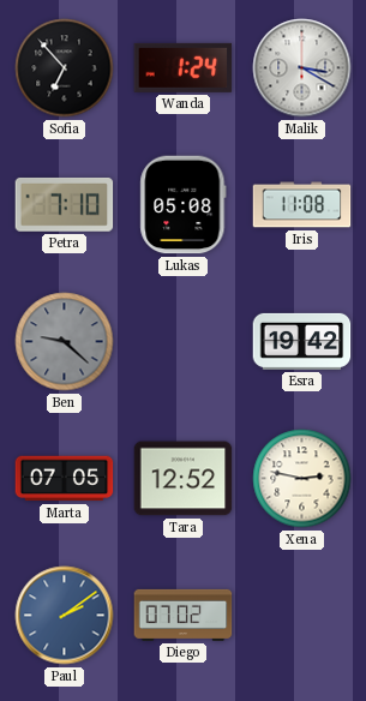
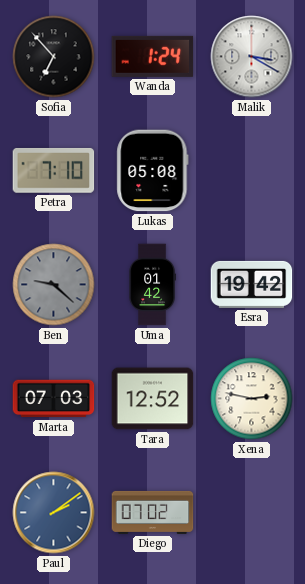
Iris: 11:08 -> none
Uma: none -> 01:42
Marta: 07:05 -> 07:03
